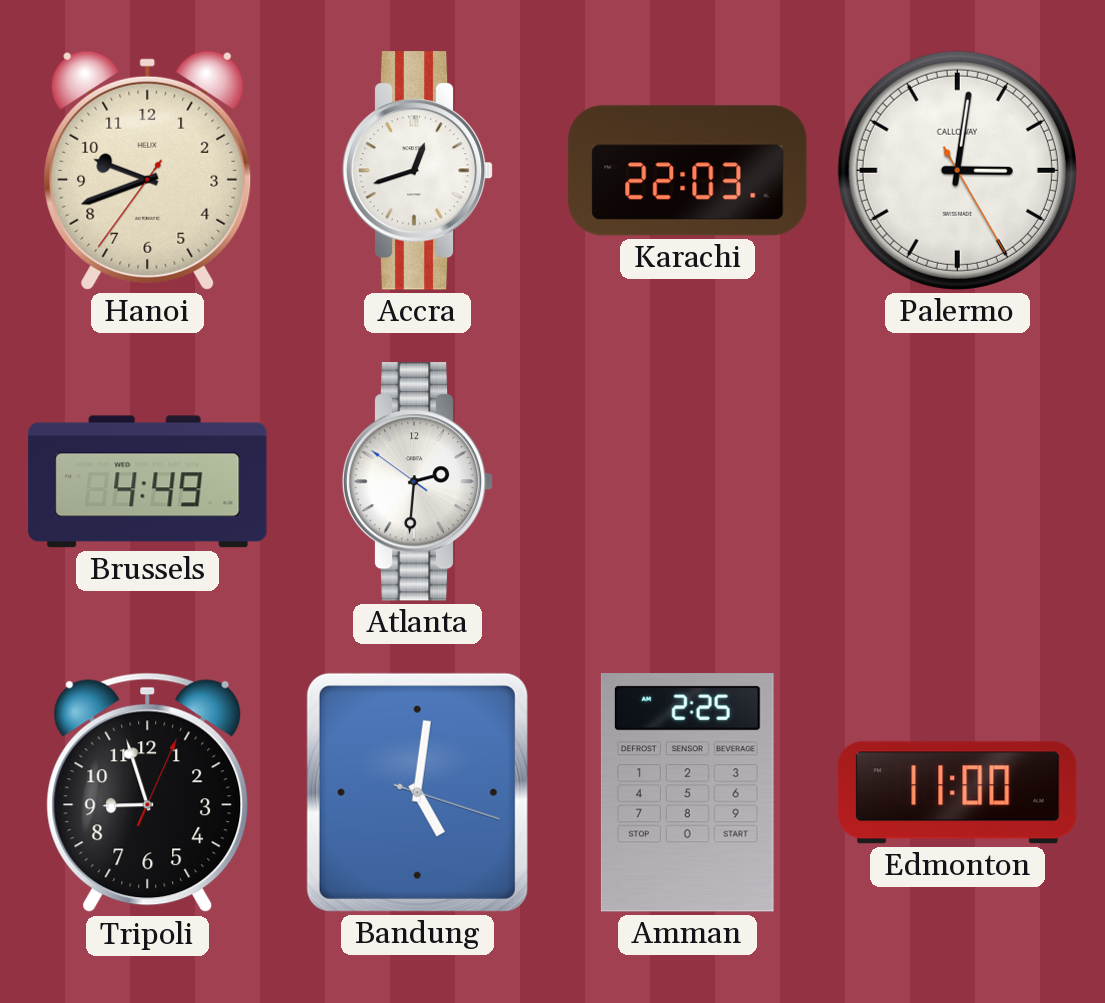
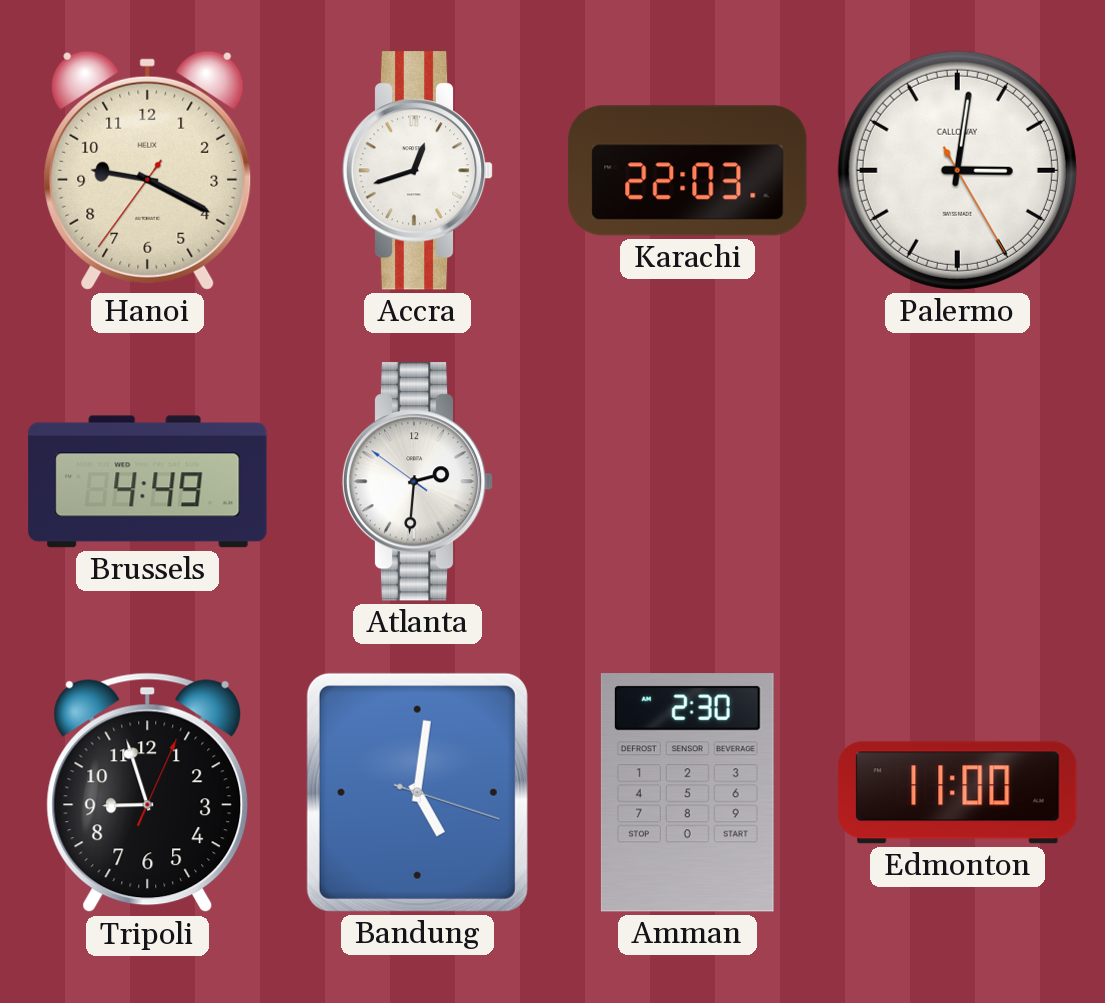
Hanoi: 9:41 -> 9:19
Amman: 2:25 -> 2:30
